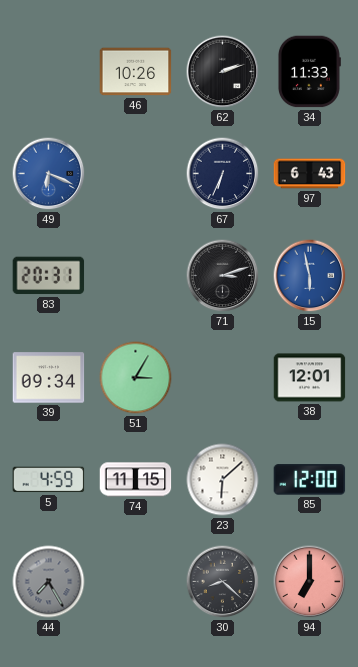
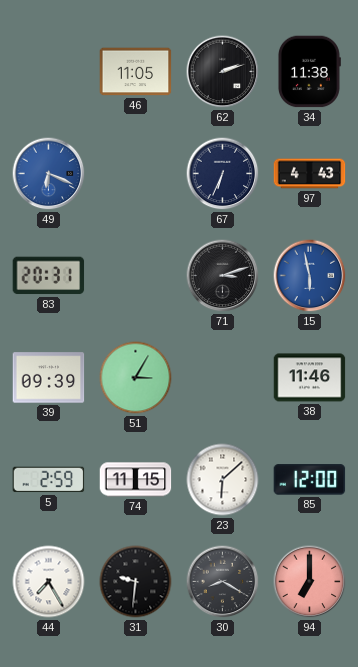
46: 10:26 -> 11:05
34: 11:33 -> 11:38
97: 6:43 -> 4:43
39: 09:34 -> 09:39
38: 12:01 -> 11:46
5: 4:59 -> 2:59
44 dial: grey -> white
31: none -> 9:31
30: 8:22 -> 8:20
